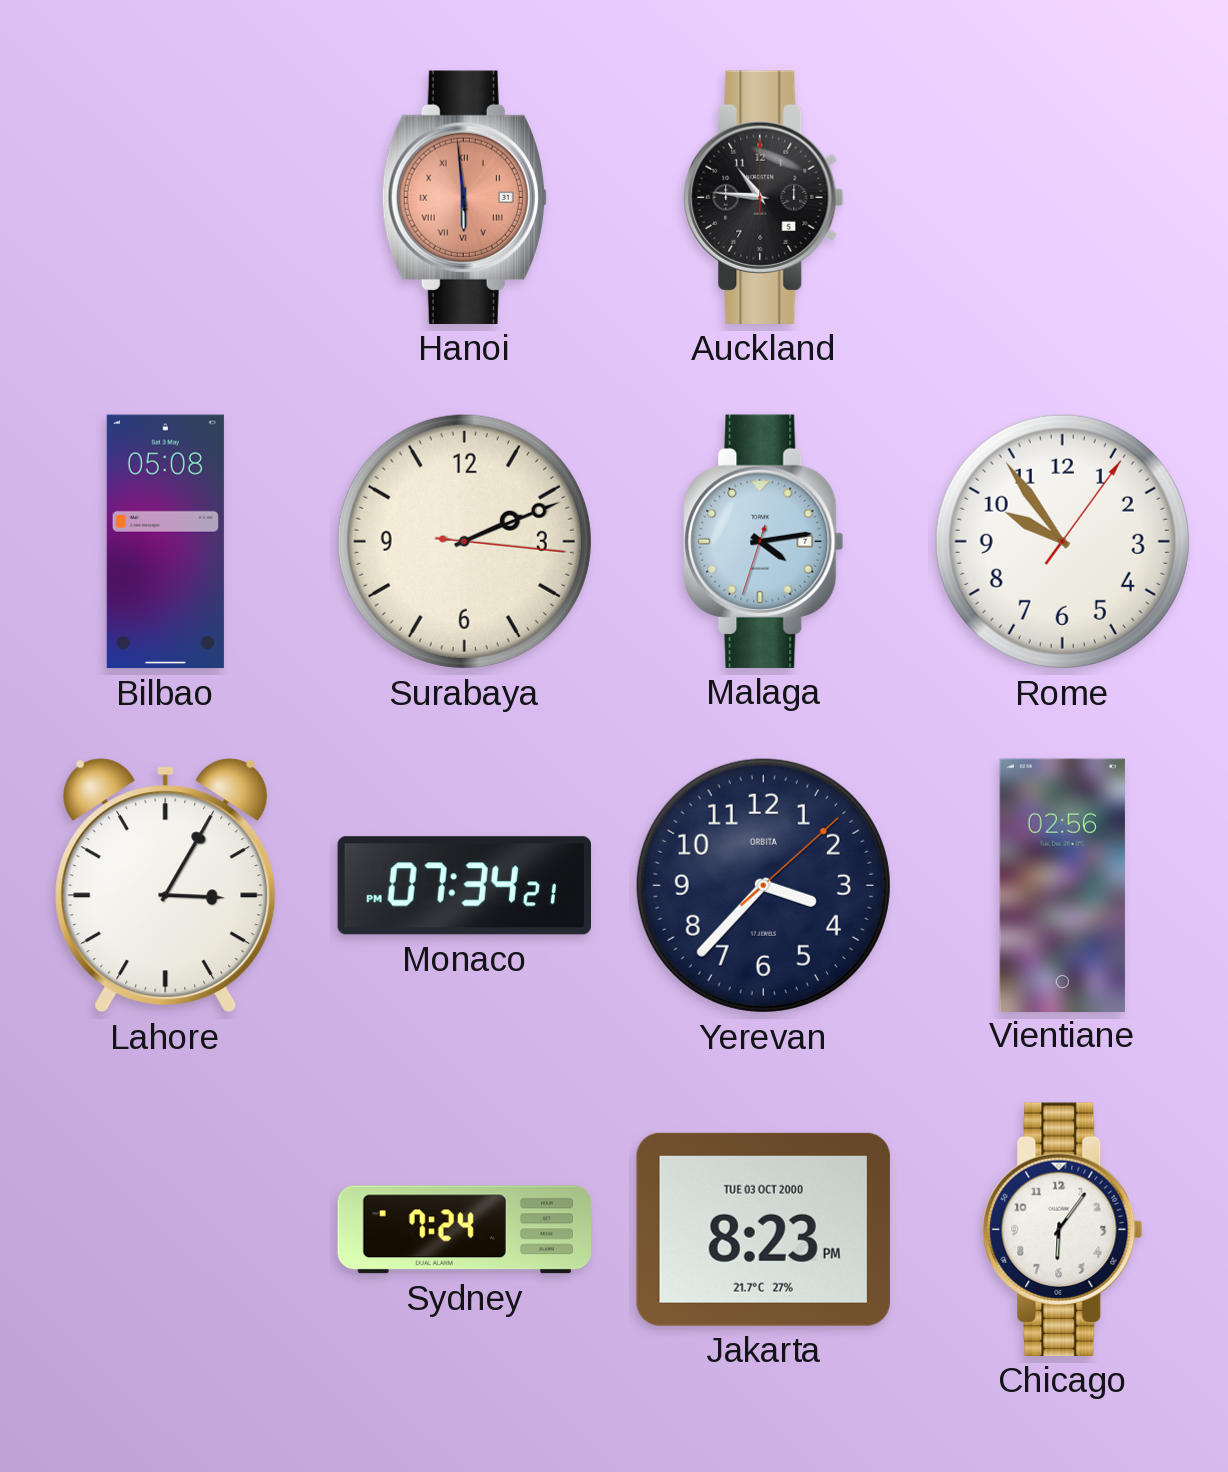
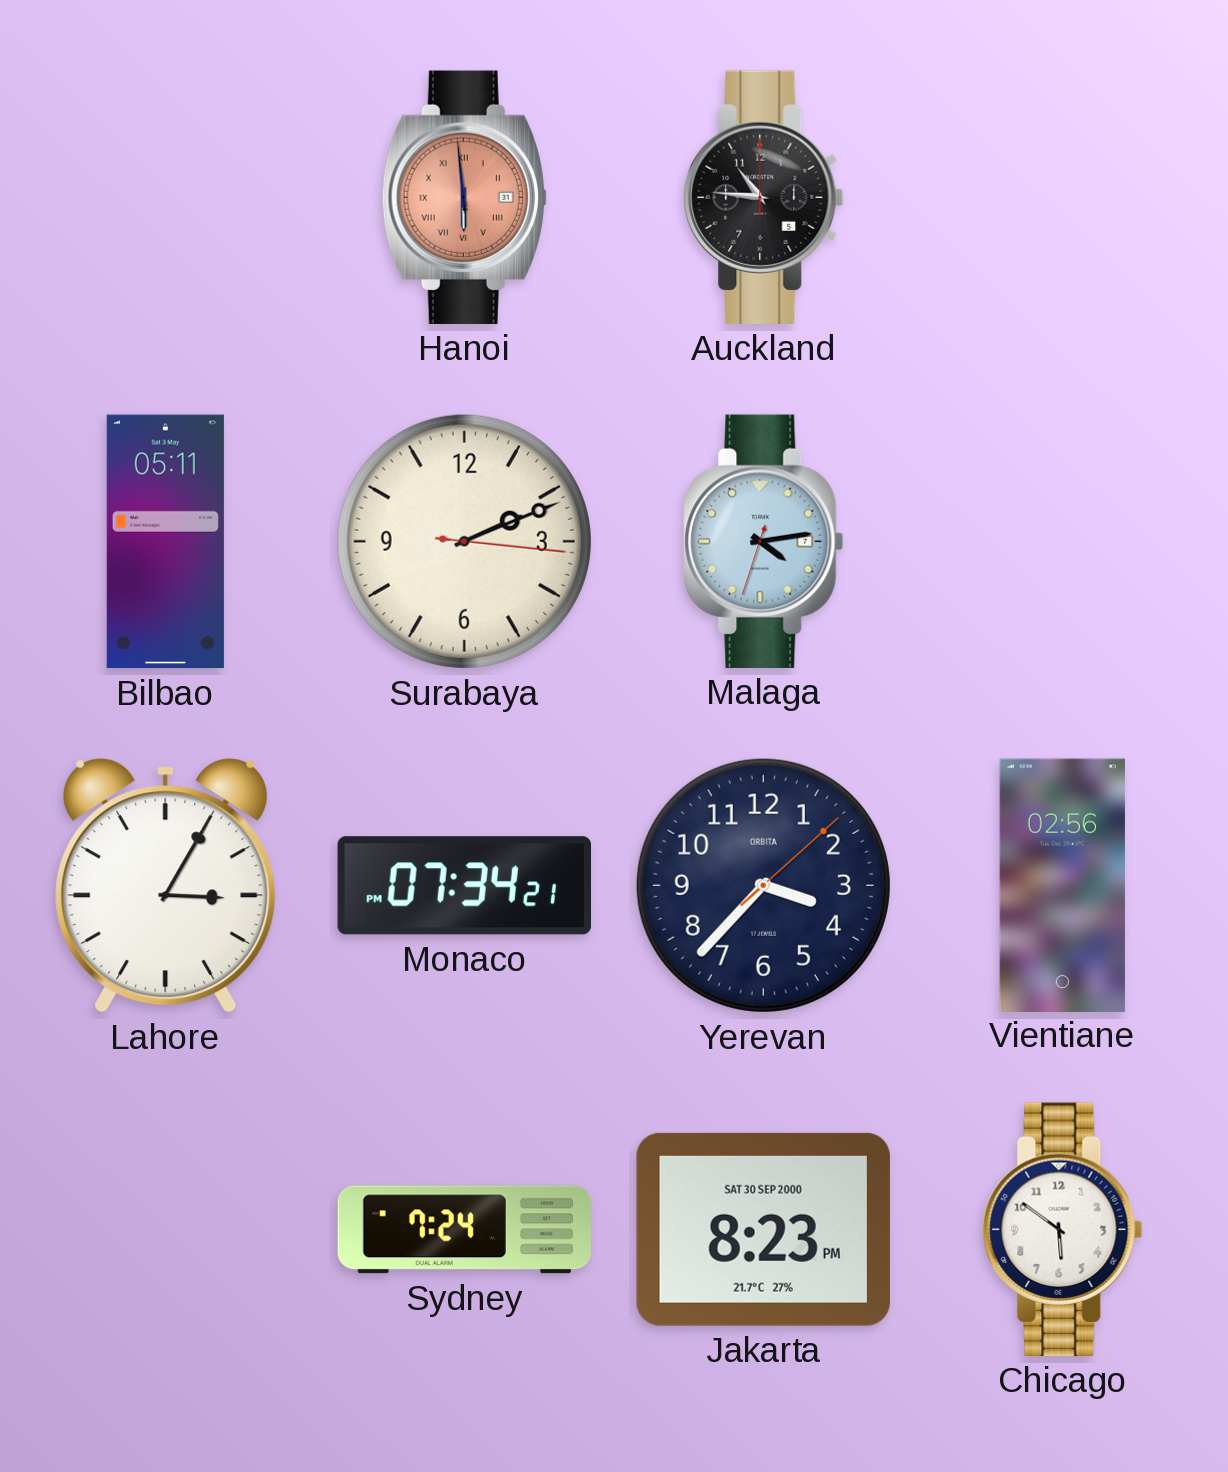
Bilbao: 05:08 -> 05:11
Rome: 9:54 -> none
Jakarta date: TUE 03 OCT 2000 -> SAT 30 SEP 2000
Chicago: 6:06 -> 5:51
